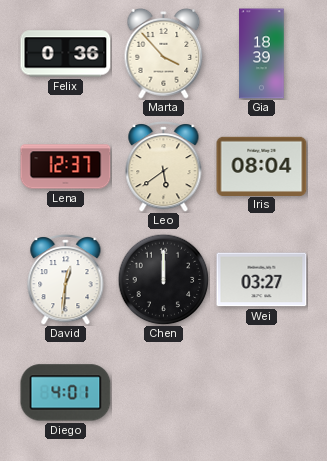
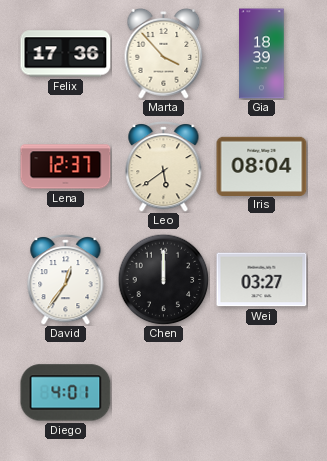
Felix: 0:36 -> 17:36
David: 12:31 -> 12:36
